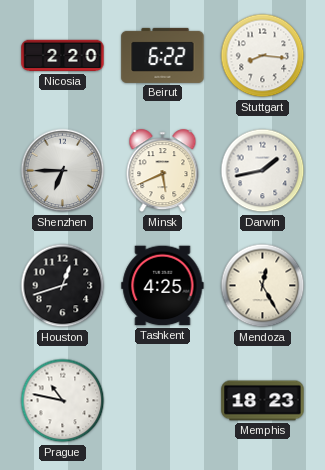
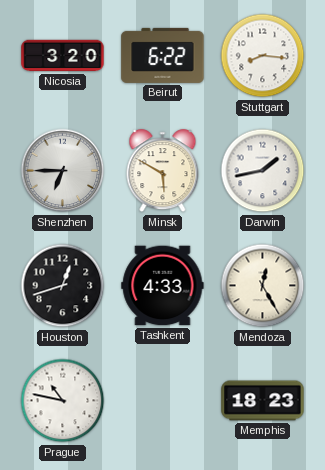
Nicosia: 2:20 -> 3:20
Minsk: 5:41 -> 5:50
Tashkent: 4:25 -> 4:33
